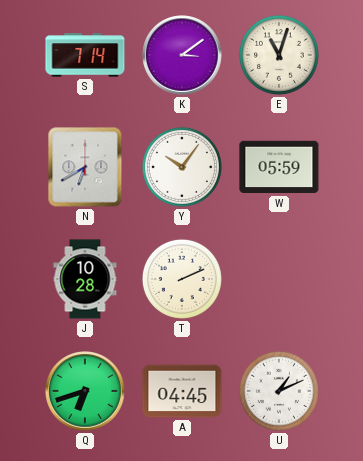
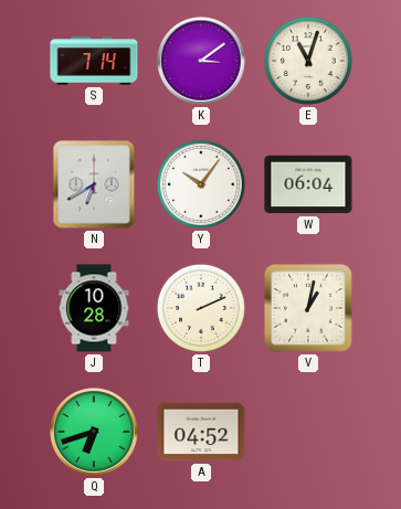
W: 05:59 -> 06:04
V: none -> 1:02
A: 04:45 -> 04:52
U: 1:11 -> none
